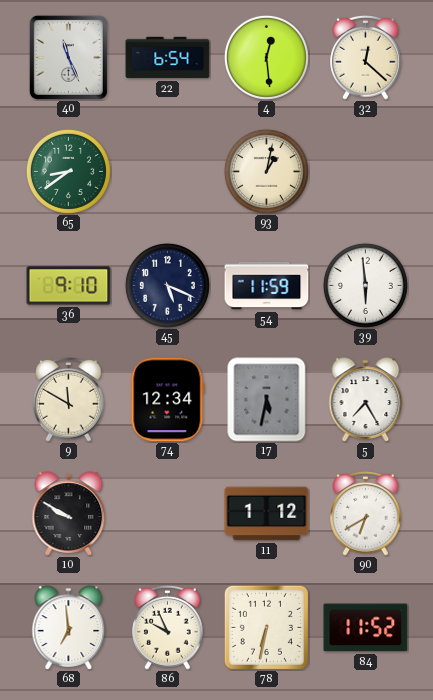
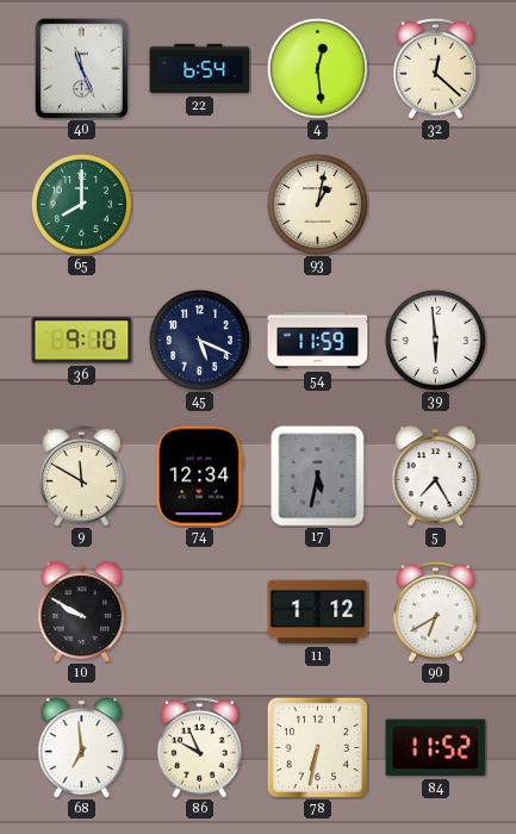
65: 8:39 -> 8:00
